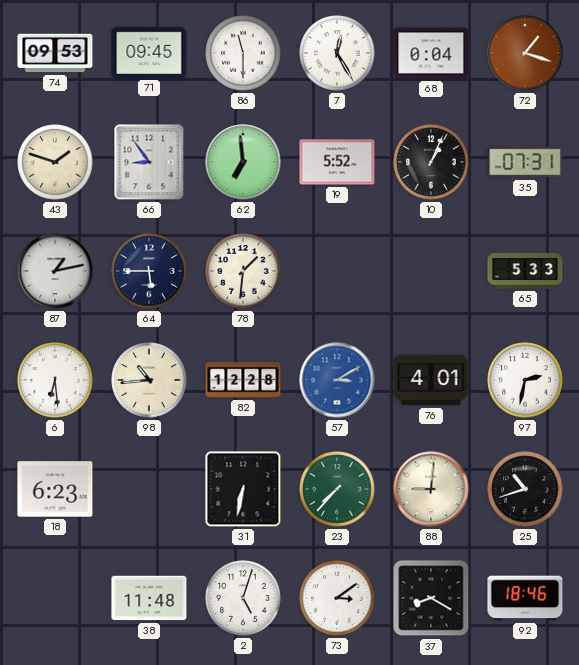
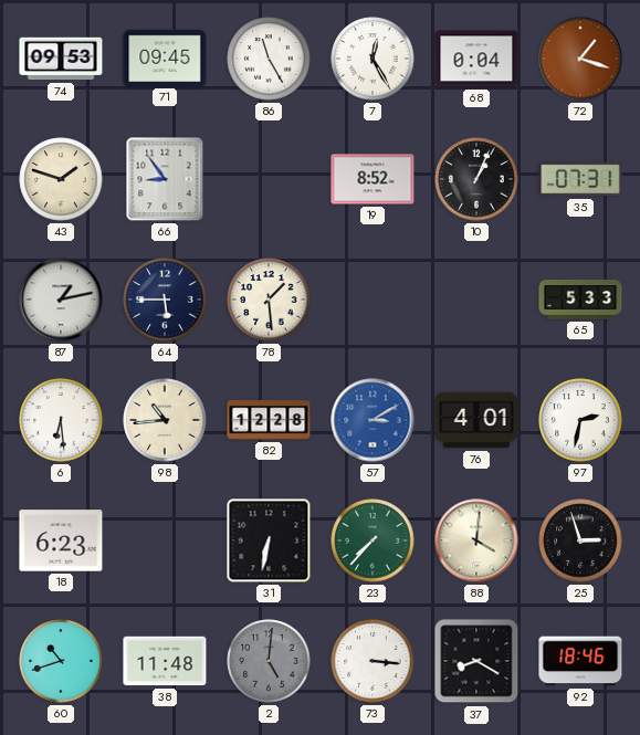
86: 11:30 -> 11:25
62: 6:59 -> none
19: 5:52 -> 8:52
78: 1:31 -> 1:29
88: 9:01 -> 4:01
25: 10:42 -> 2:57
60: none -> 10:42
2: 5:03 -> 5:01
2 dial: white -> grey
73: 3:09 -> 3:16
